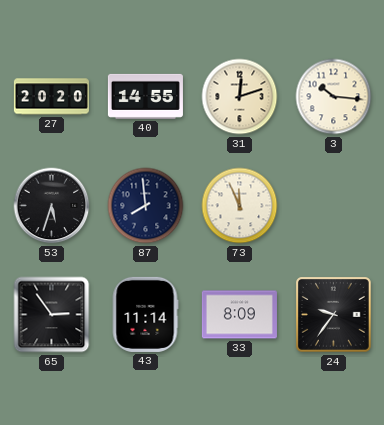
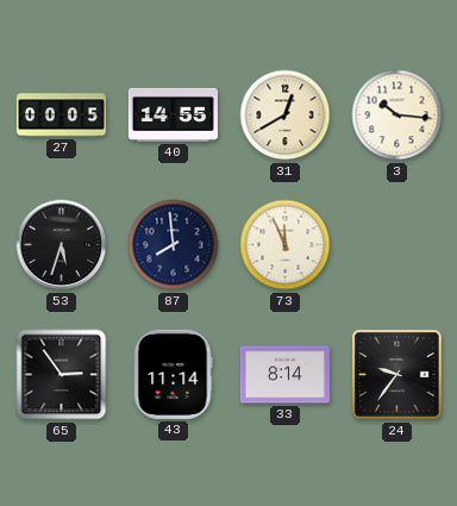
27: 20:20 -> 00:05
31: 12:12 -> 12:40
33: 8:09 -> 8:14
